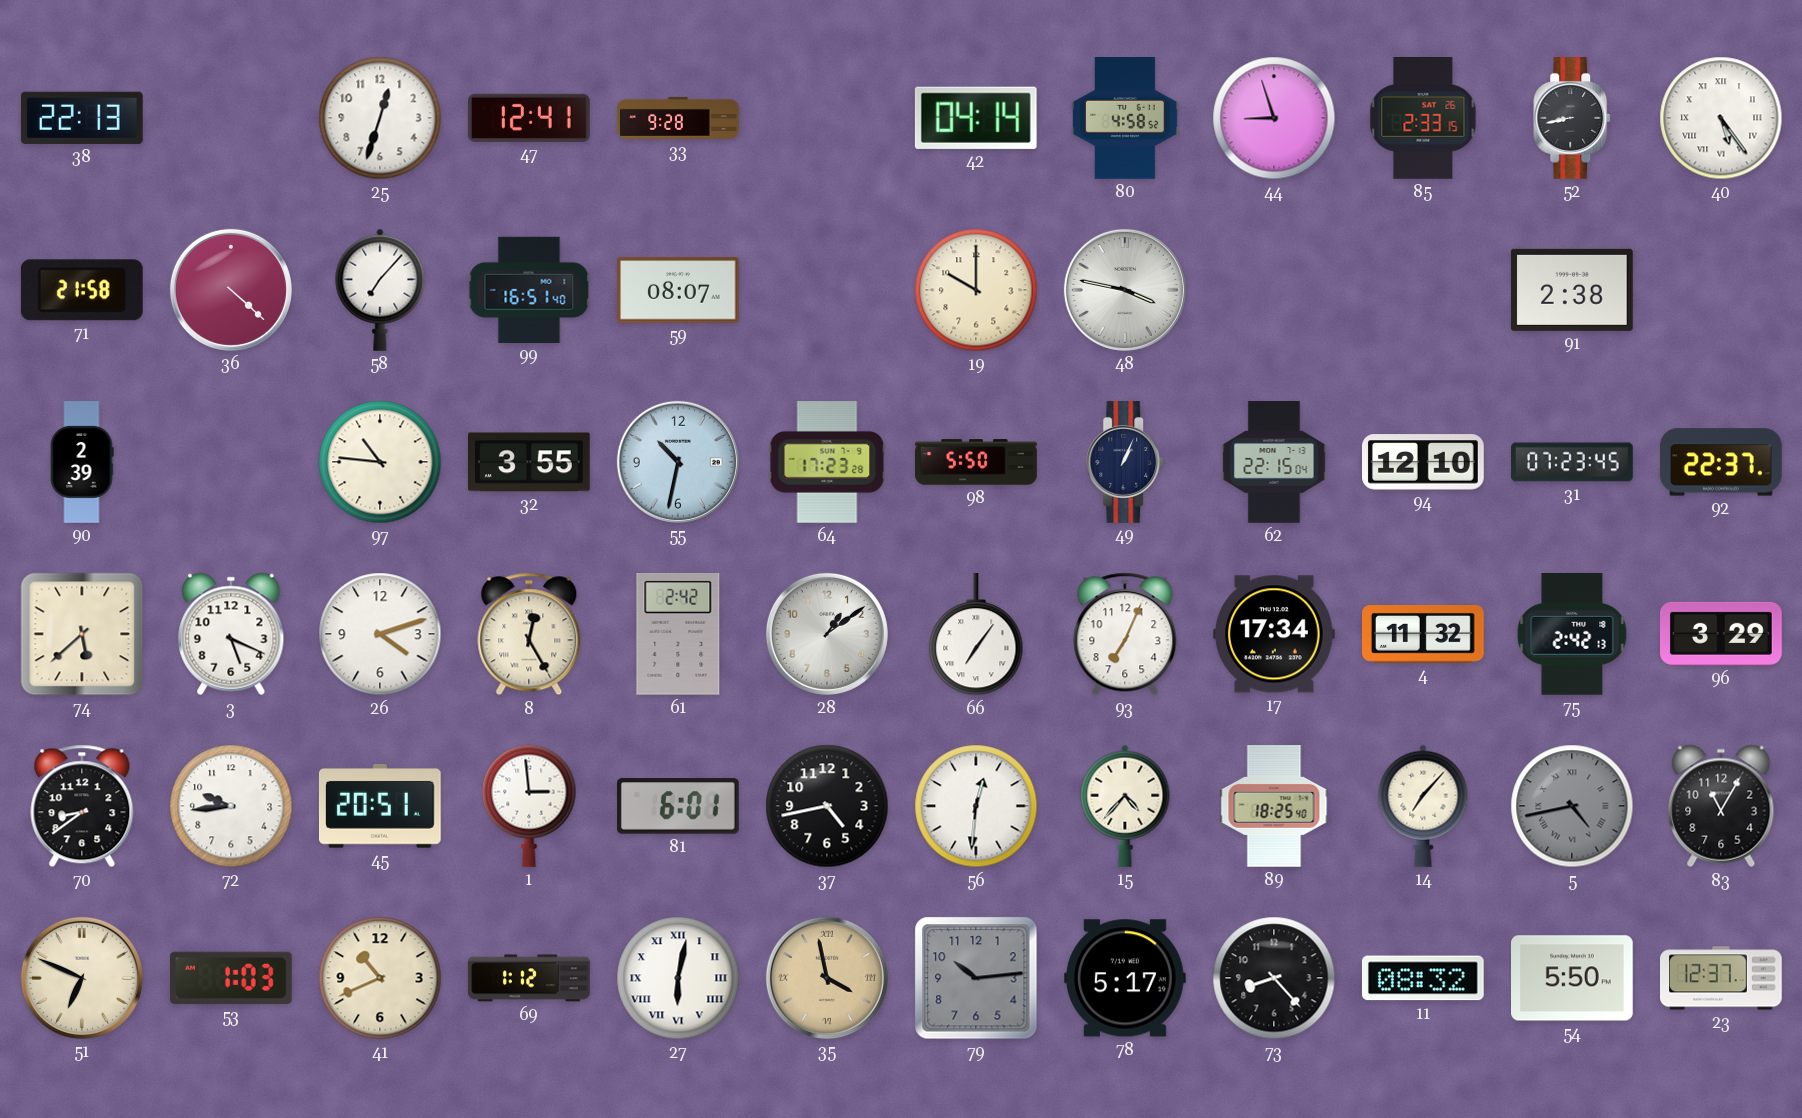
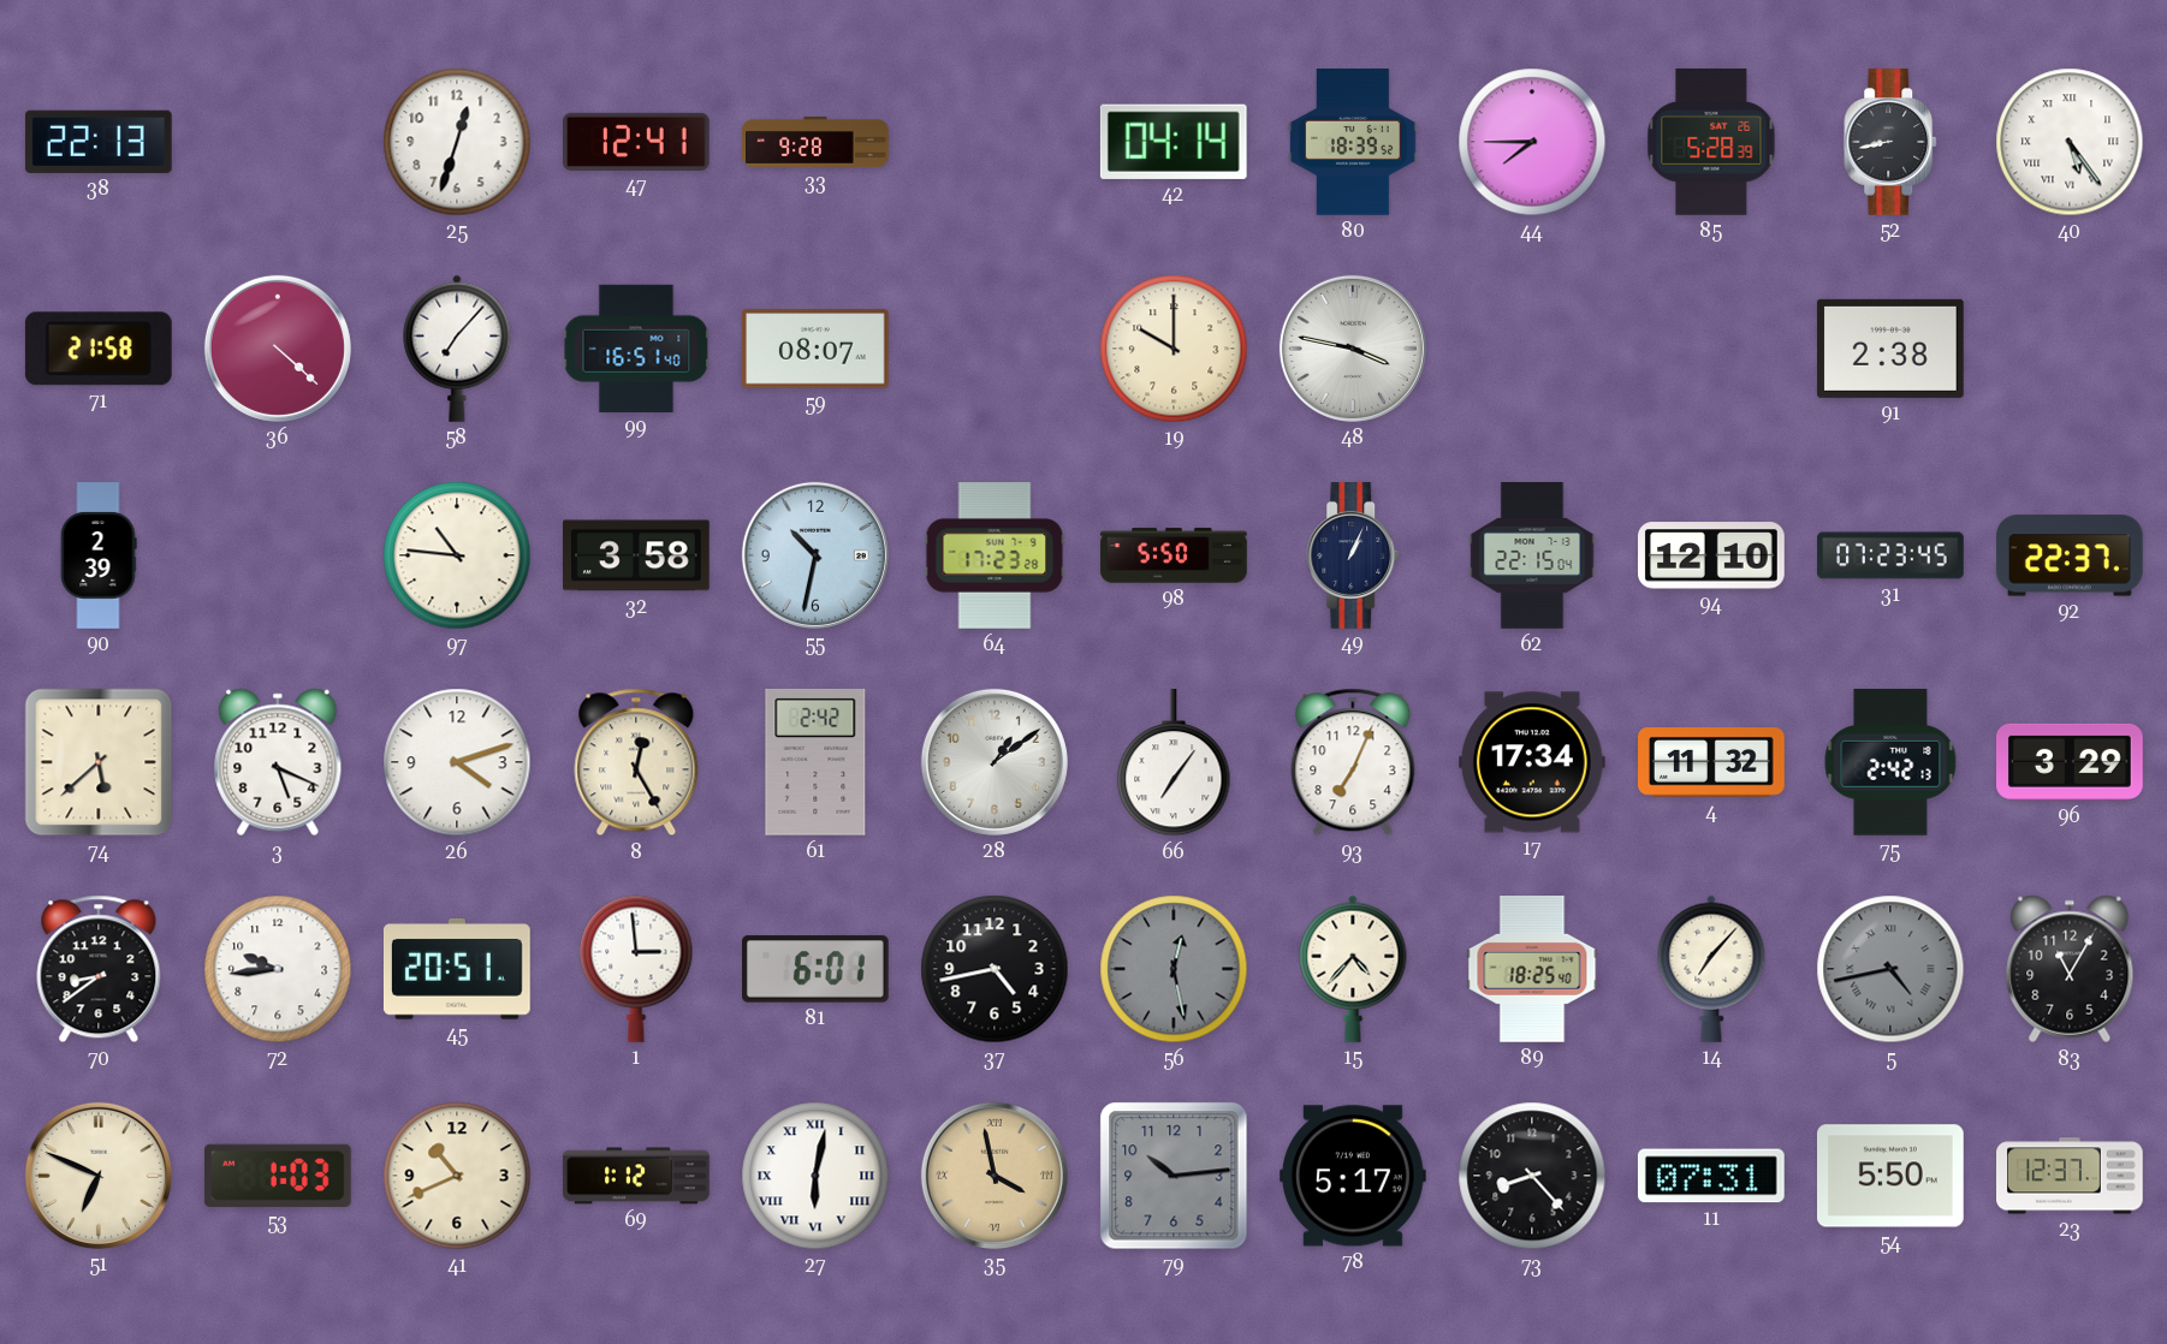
80: 4:58 -> 18:39
44: 8:57 -> 7:45
85: 2:33 -> 5:28
32: 3:55 -> 3:58
56: 12:31 -> 12:28
56 dial: white -> grey
11: 08:32 -> 07:31
